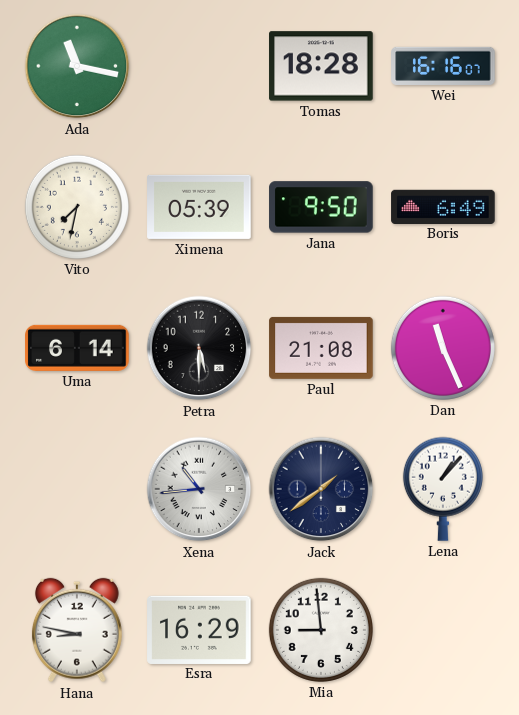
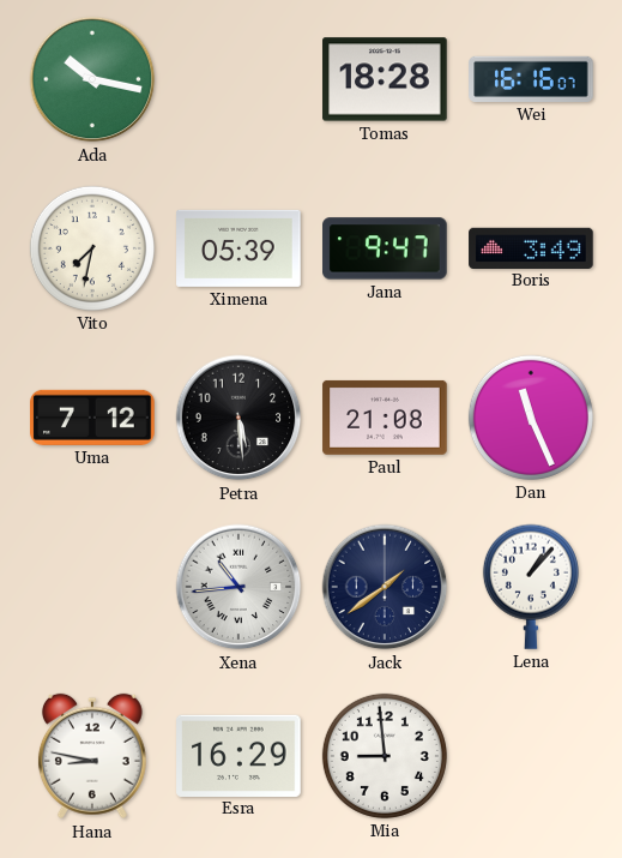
Ada: 11:17 -> 10:17
Jana: 9:50 -> 9:47
Boris: 6:49 -> 3:49
Uma: 6:14 -> 7:12
Petra: 5:30 -> 5:29
